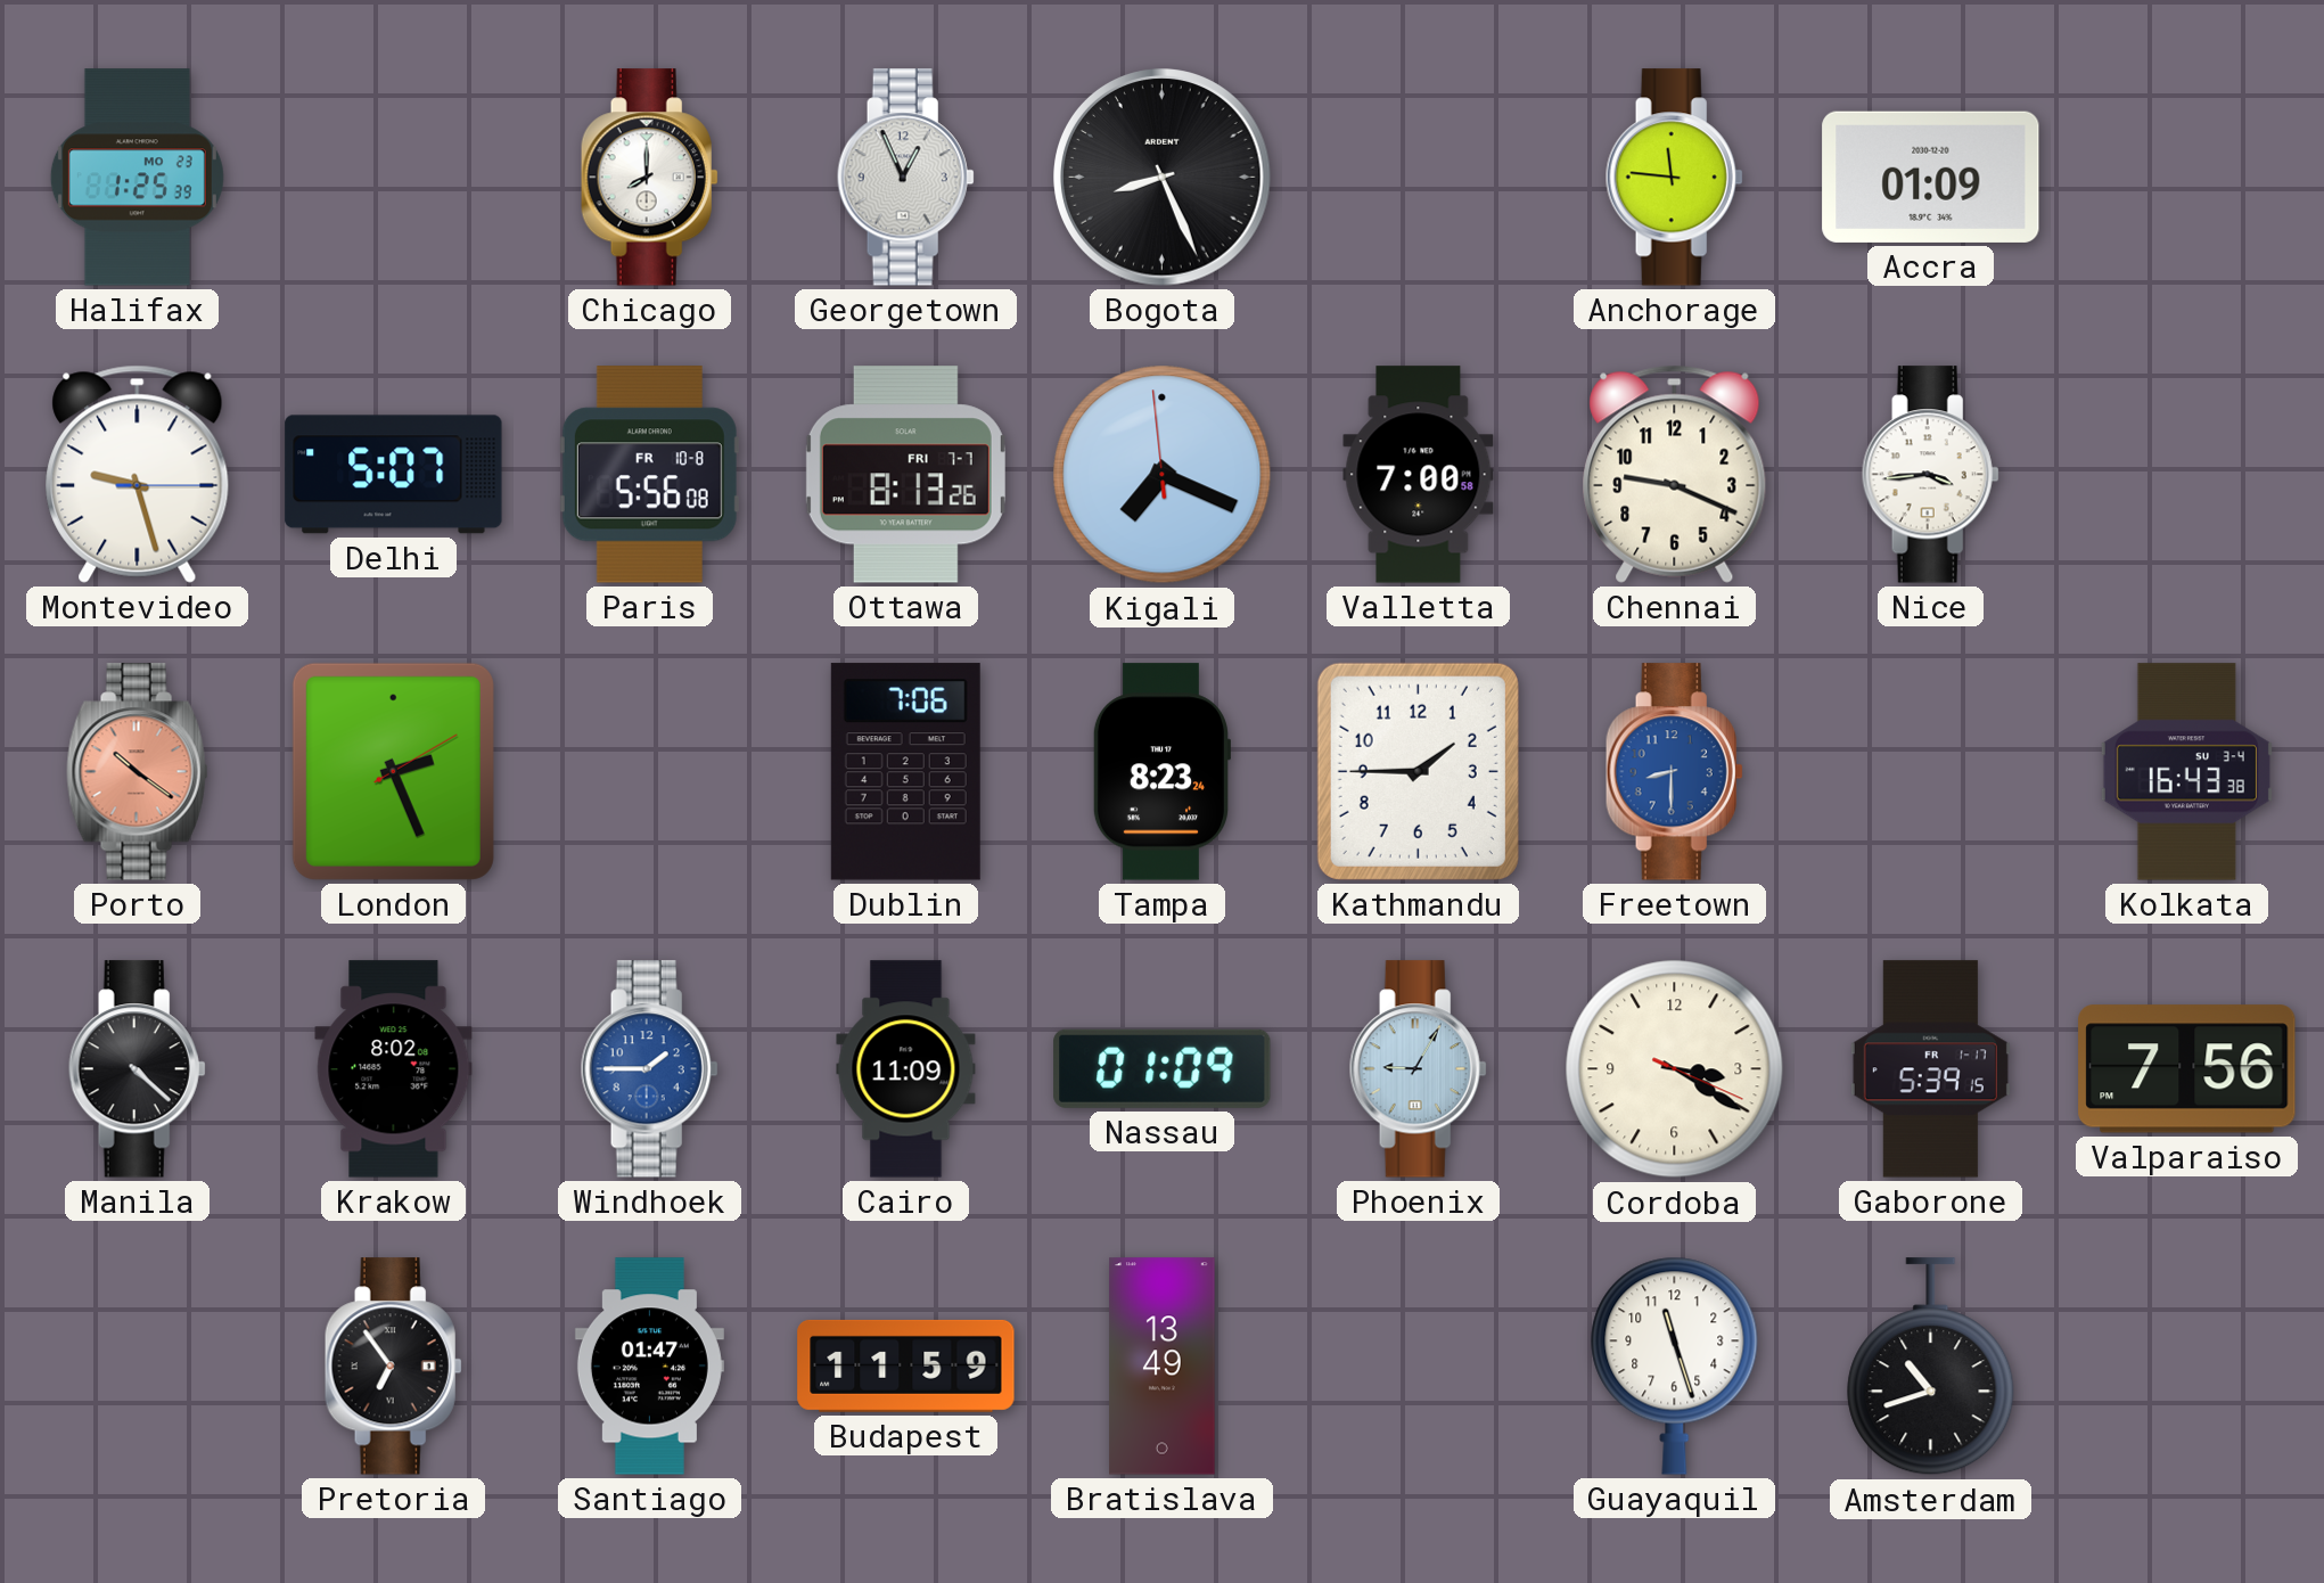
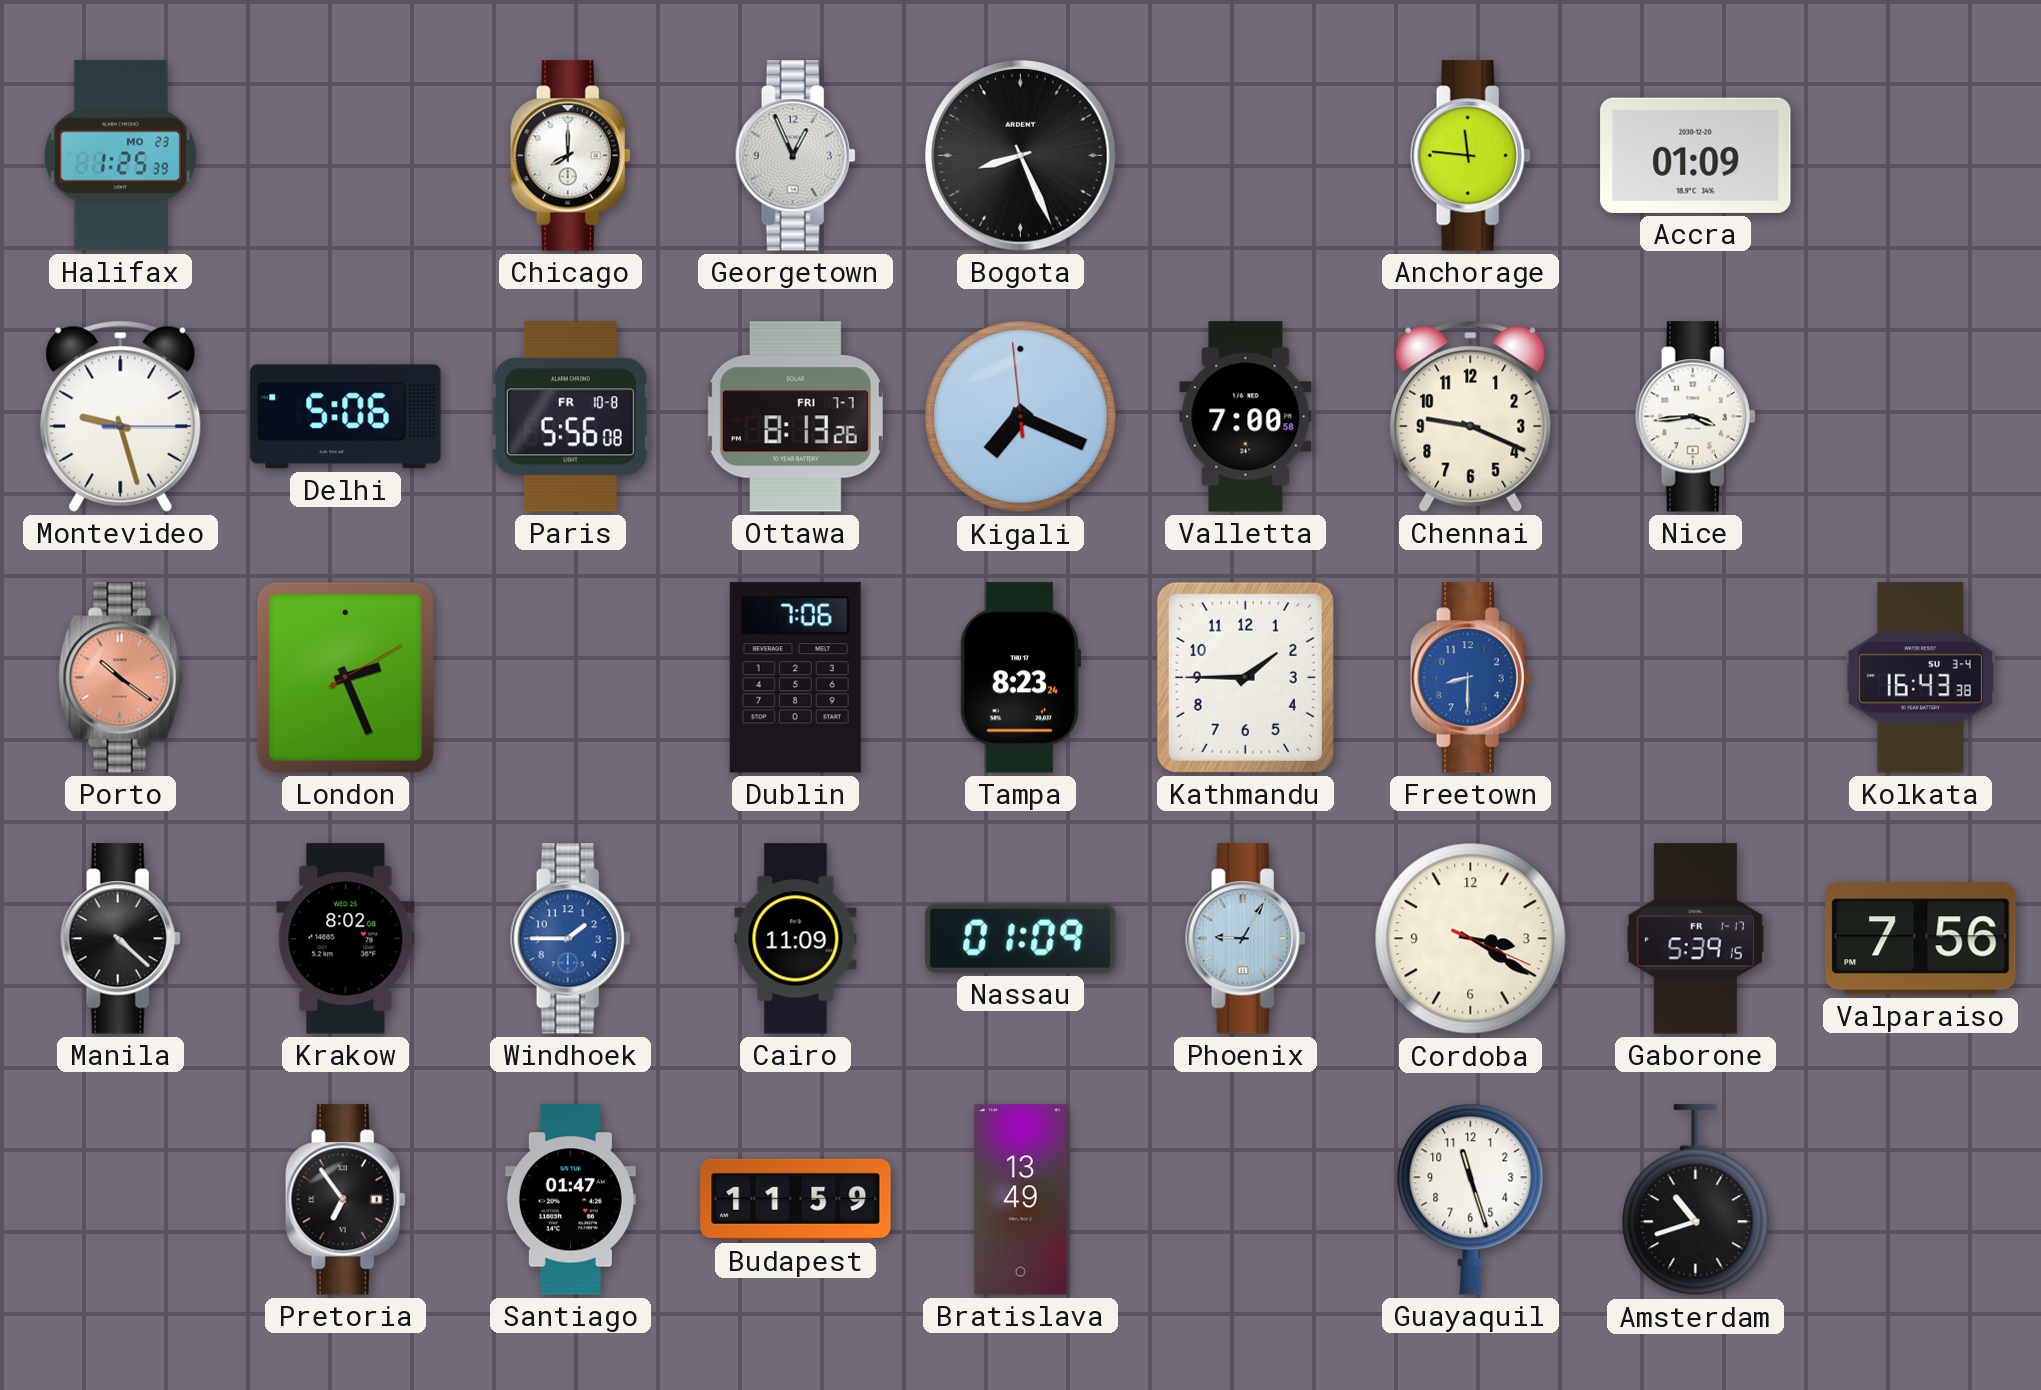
Delhi: 5:07 -> 5:06
